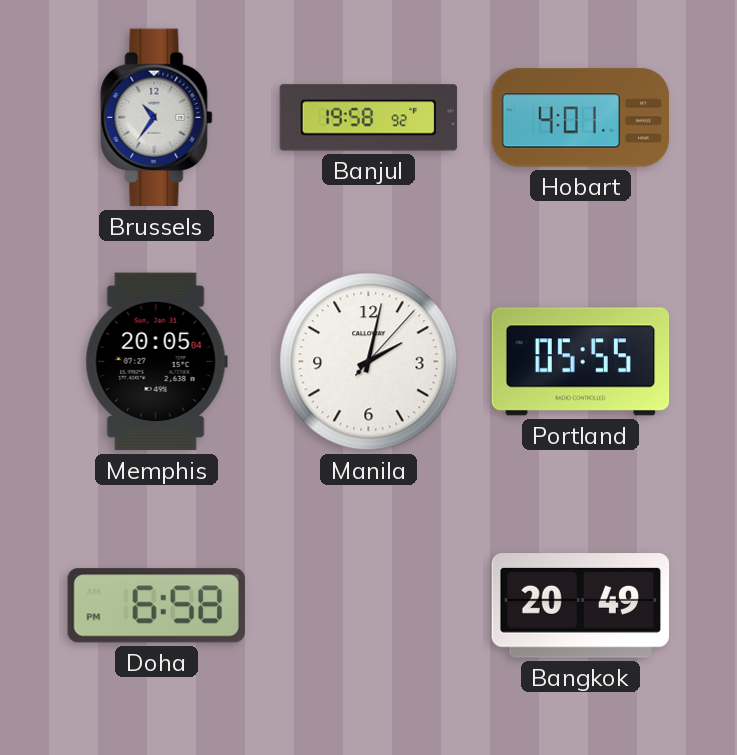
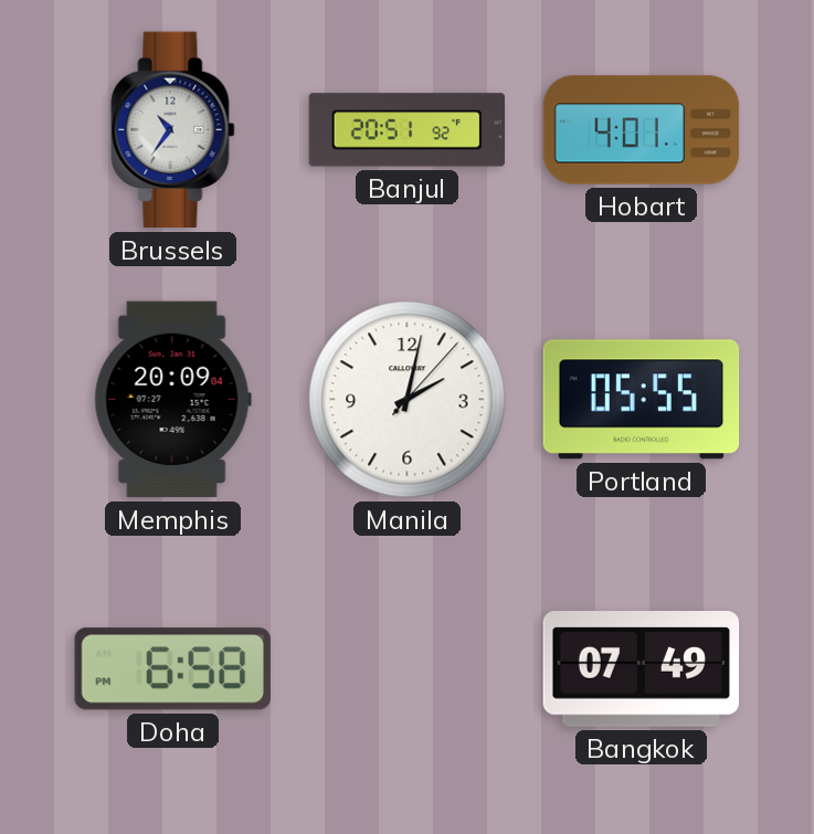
Banjul: 19:58 -> 20:51
Memphis: 20:05 -> 20:09
Bangkok: 20:49 -> 07:49
